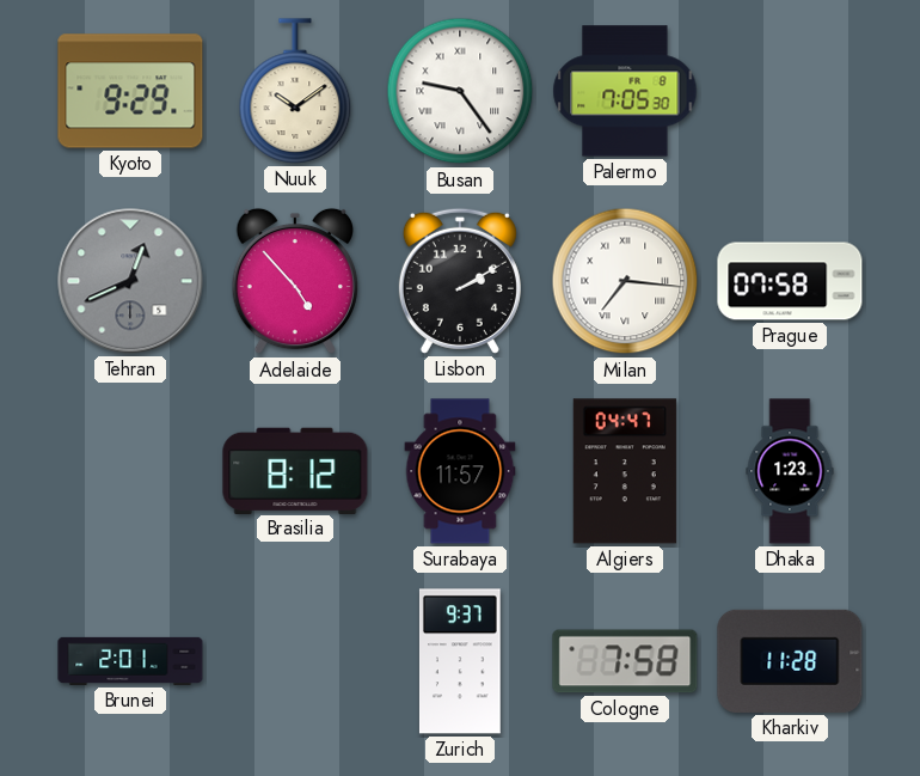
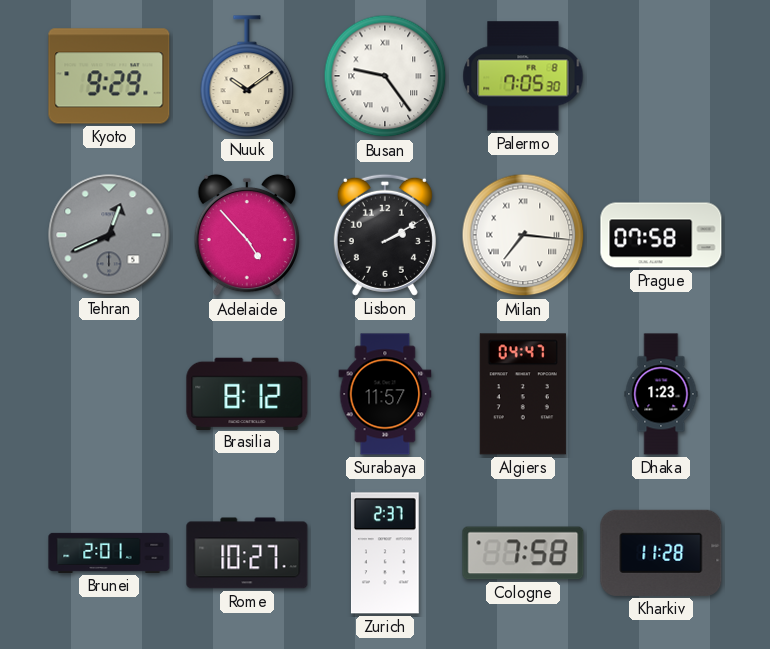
Rome: none -> 10:27
Zurich: 9:37 -> 2:37
